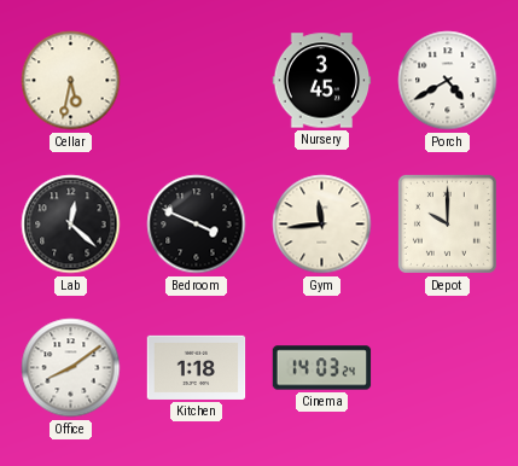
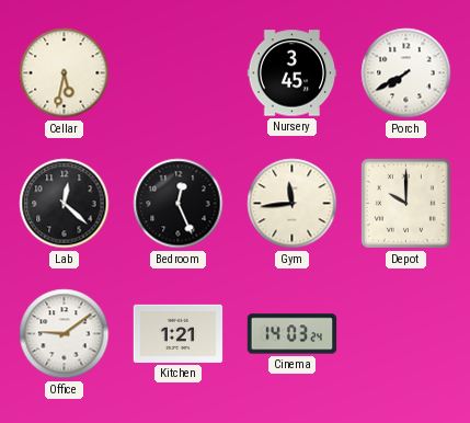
Porch: 4:40 -> 7:40
Bedroom: 3:49 -> 12:26
Office: 8:09 -> 9:09
Kitchen: 1:18 -> 1:21
